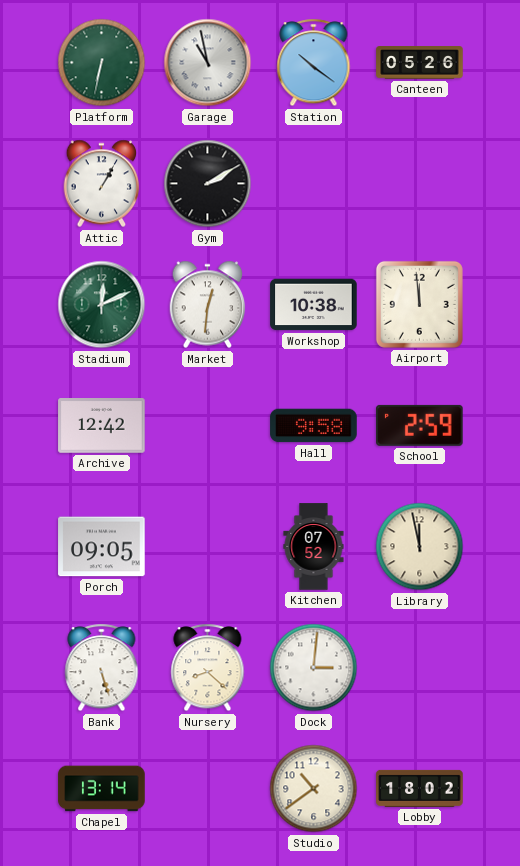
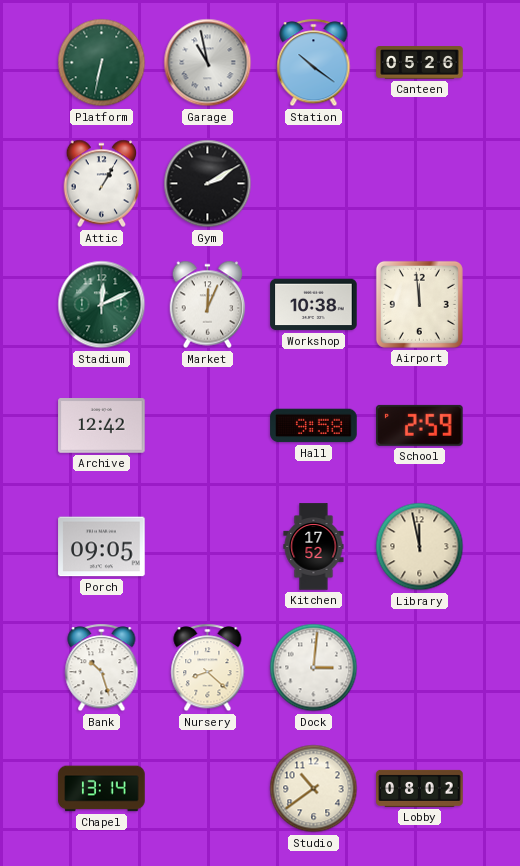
Market: 12:31 -> 12:04
Kitchen: 07:52 -> 17:52
Bank: 5:27 -> 10:27
Lobby: 18:02 -> 08:02
